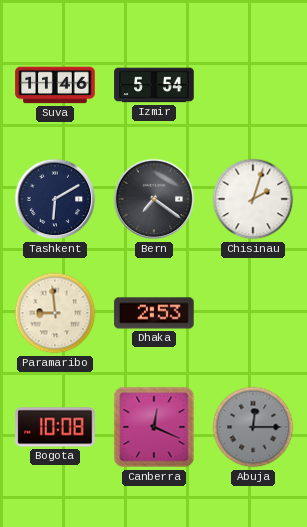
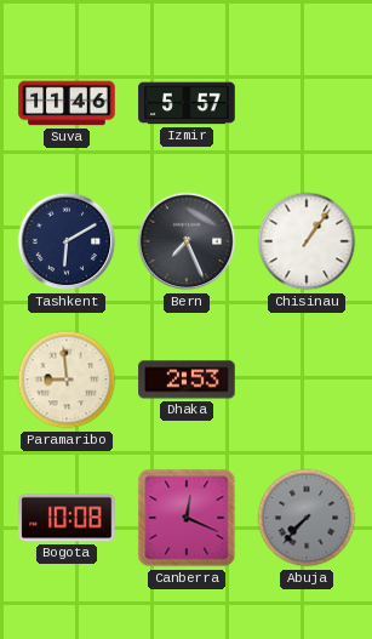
Izmir: 5:54 -> 5:57
Bern: 7:21 -> 7:26
Chisinau: 2:03 -> 1:06
Abuja: 12:15 -> 7:37
